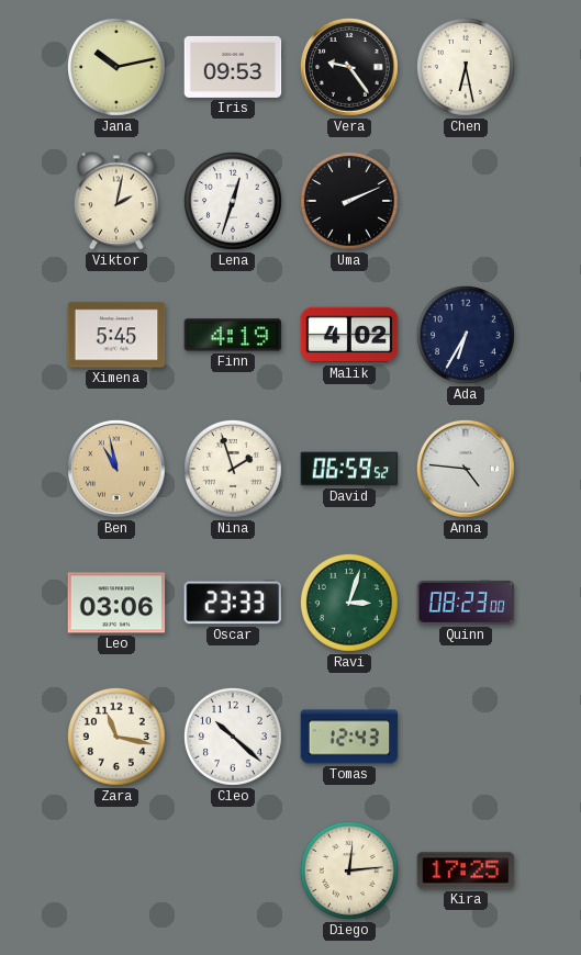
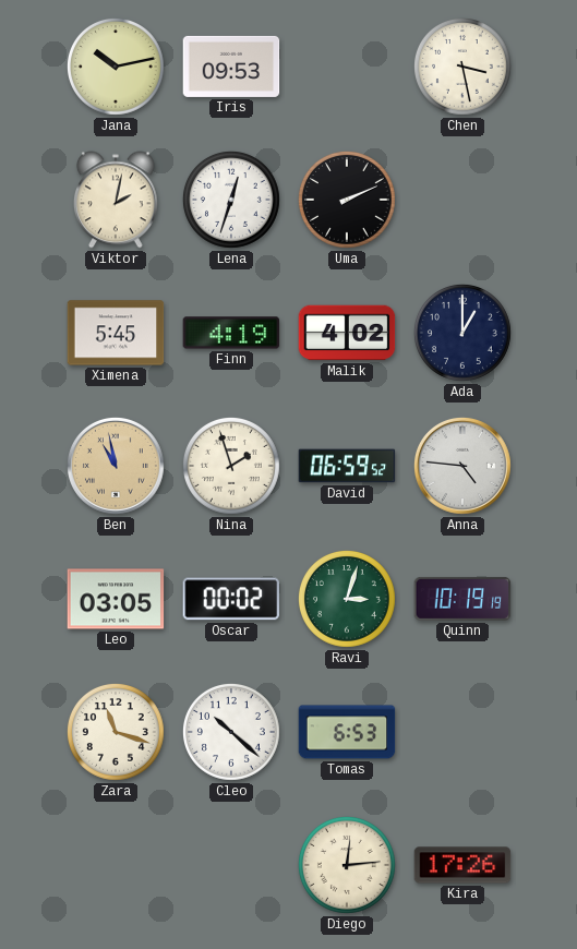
Vera: 9:24 -> none
Chen: 6:28 -> 3:28
Ada: 6:35 -> 1:00
Leo: 03:06 -> 03:05
Oscar: 23:33 -> 00:02
Quinn: 08:23 -> 10:19
Zara: 11:17 -> 11:18
Tomas: 12:43 -> 6:53
Kira: 17:25 -> 17:26
